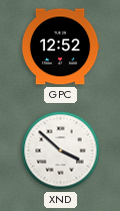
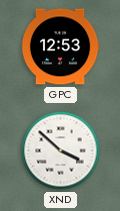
GPC: 12:52 -> 12:53
